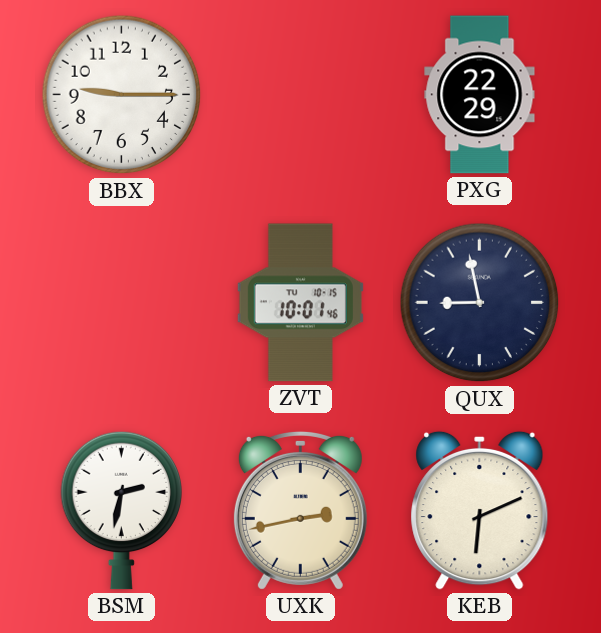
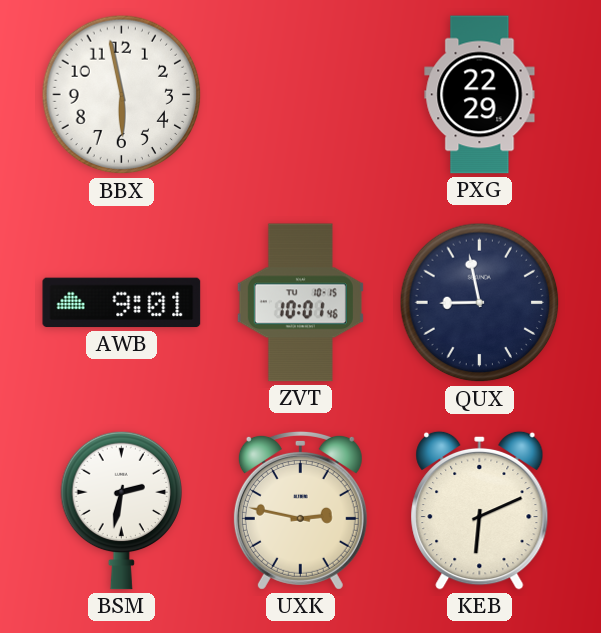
BBX: 9:15 -> 5:58
AWB: none -> 9:01
UXK: 2:43 -> 2:47
